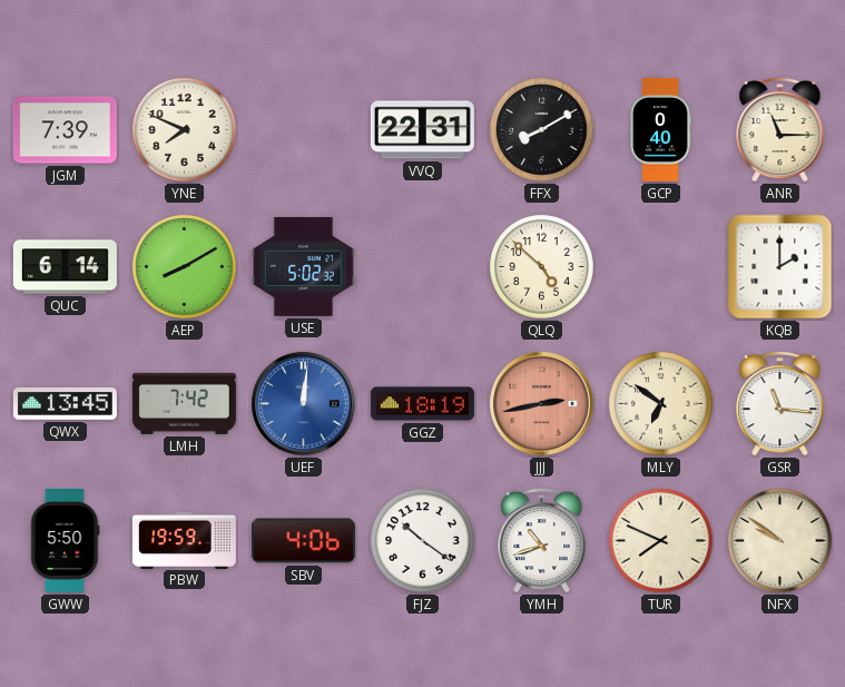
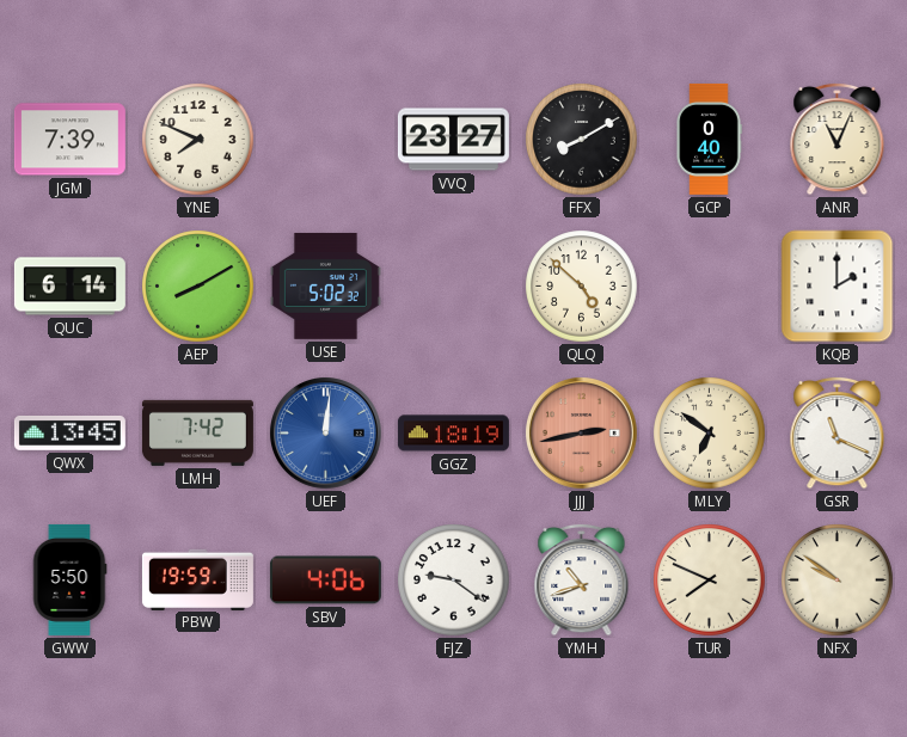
VVQ: 22:31 -> 23:27
ANR: 11:15 -> 11:04
GSR: 11:16 -> 11:19
FJZ: 10:21 -> 9:21
